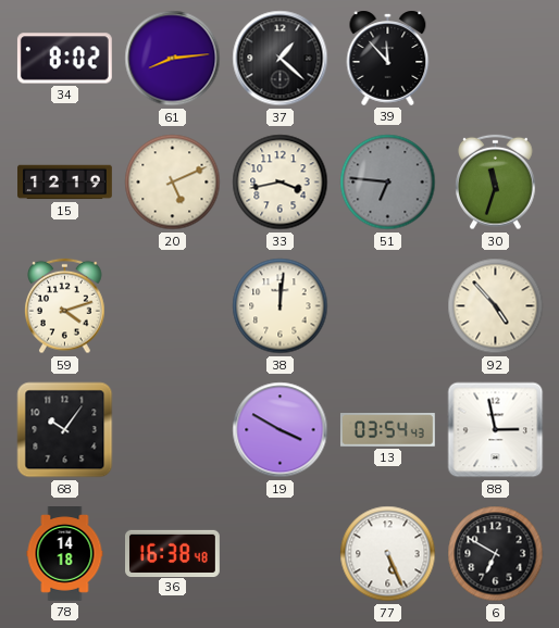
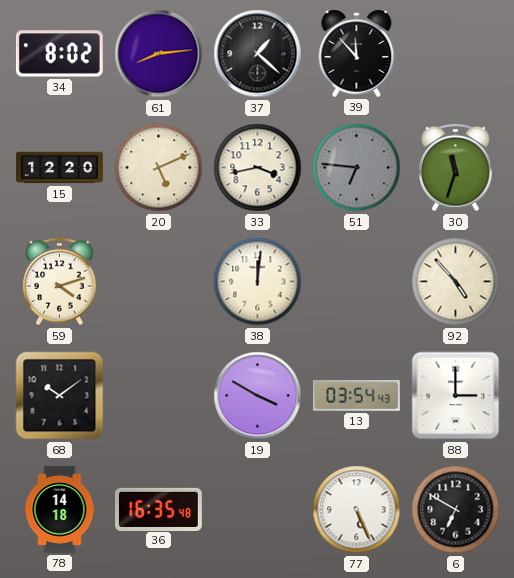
15: 12:19 -> 12:20
68: 10:06 -> 10:09
88: 2:58 -> 3:00
36: 16:38 -> 16:35
